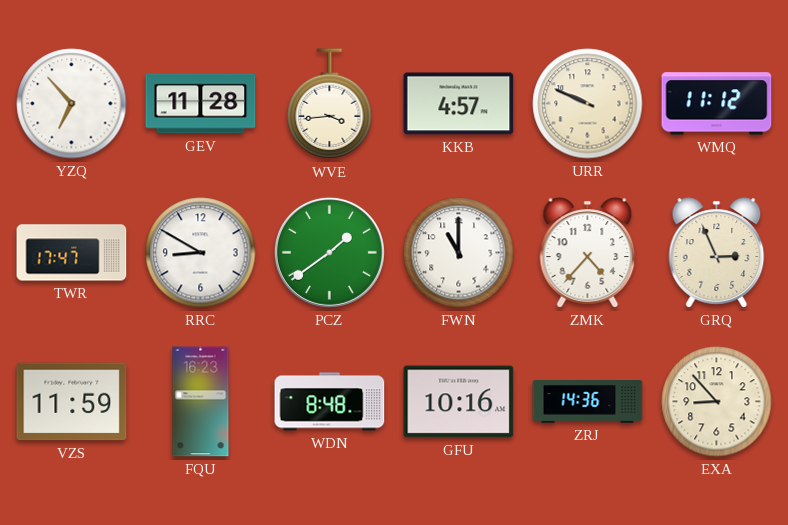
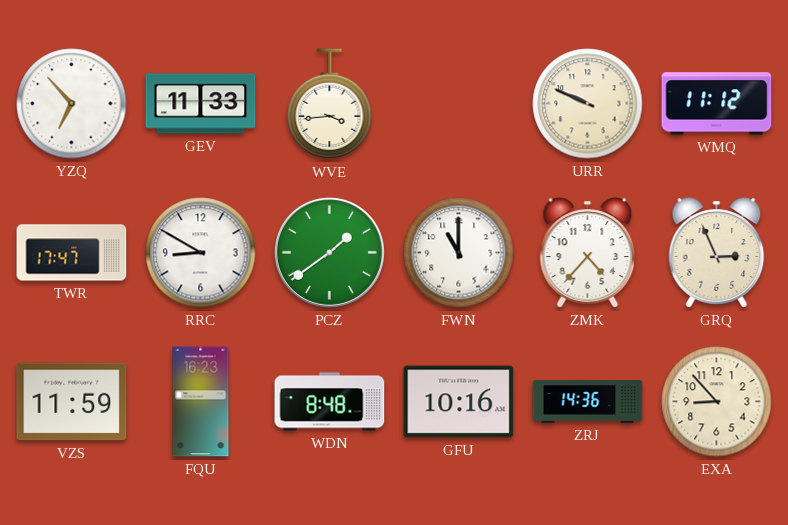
GEV: 11:28 -> 11:33
KKB: 4:57 -> none
